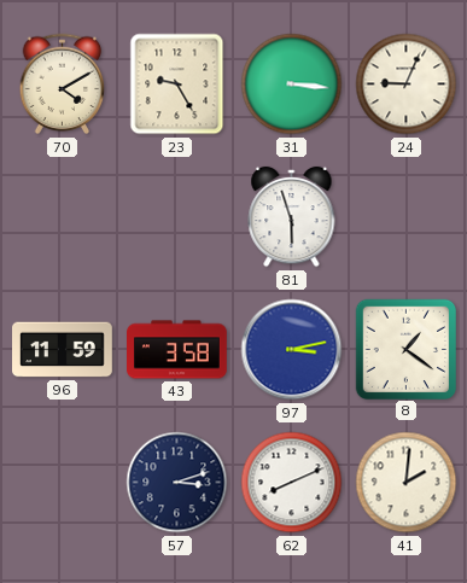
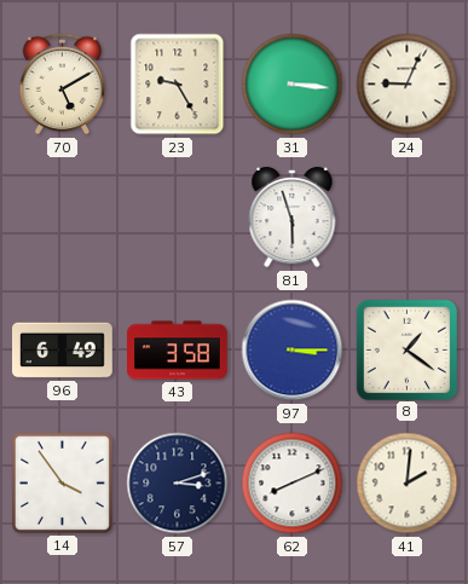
70: 4:10 -> 5:10
96: 11:59 -> 6:49
97: 3:13 -> 3:15
14: none -> 3:54
